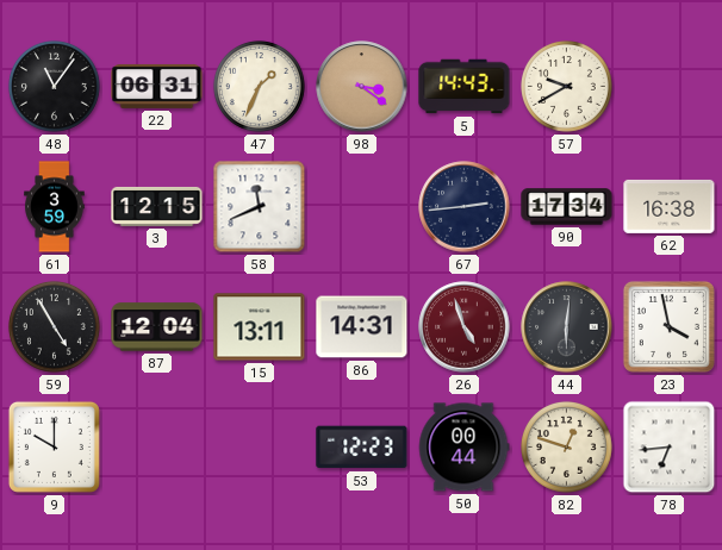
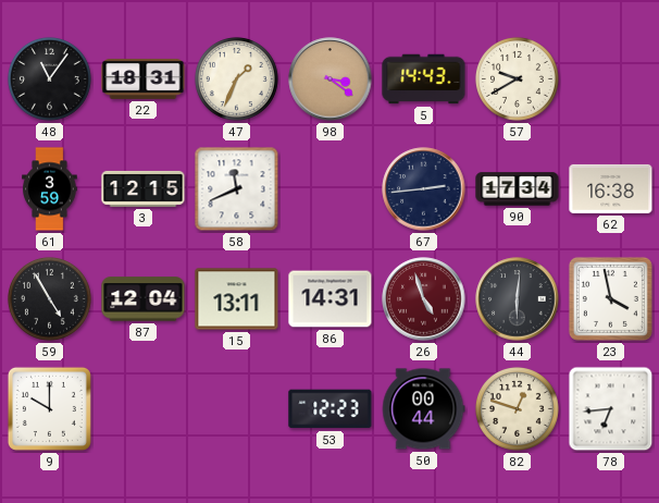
22: 06:31 -> 18:31
